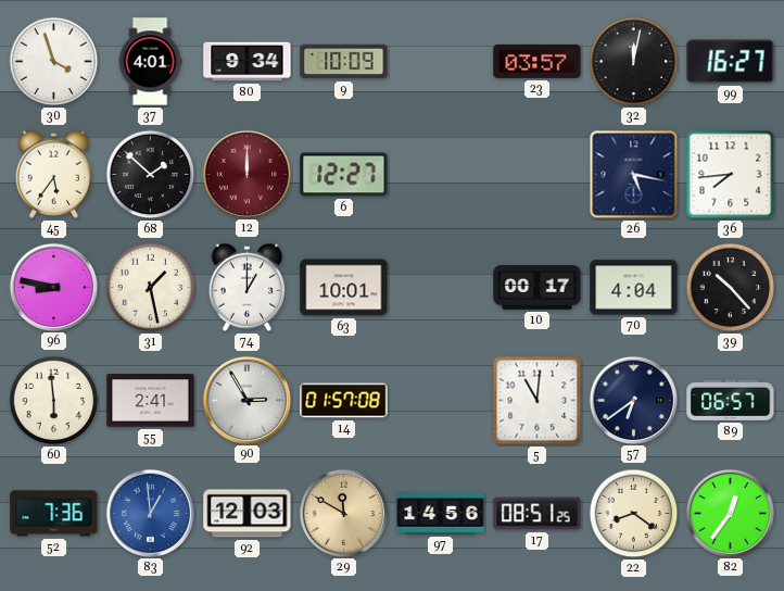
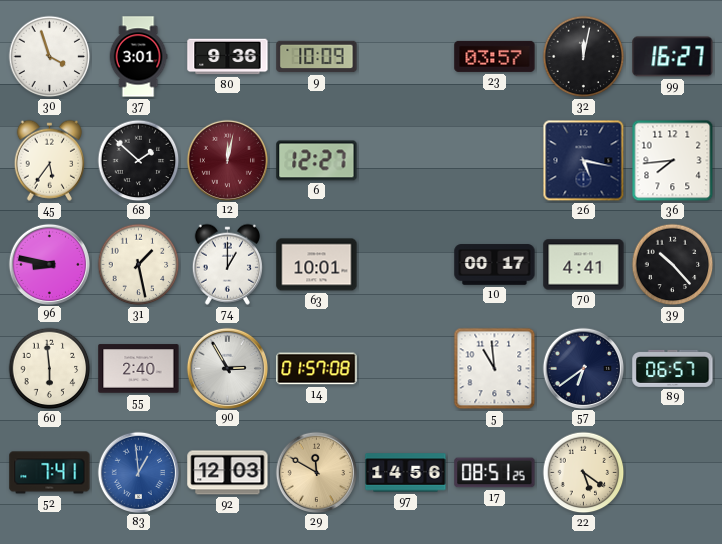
37: 4:01 -> 3:01
80: 9:34 -> 9:36
12: 12:00 -> 12:02
70: 4:04 -> 4:41
55: 2:41 -> 2:40
5: 11:01 -> 10:59
52: 7:36 -> 7:41
22: 8:21 -> 5:21
82: 12:36 -> none
